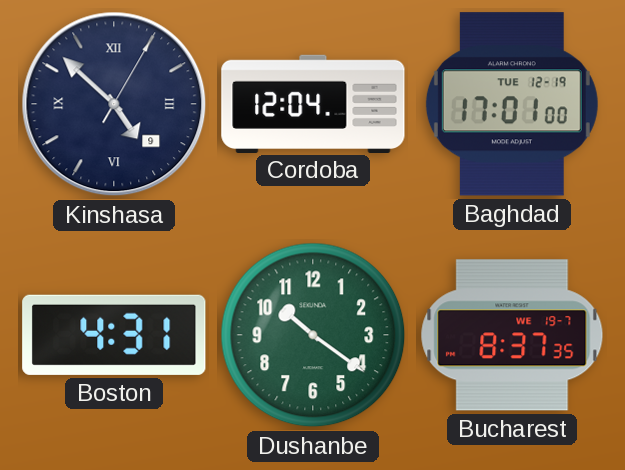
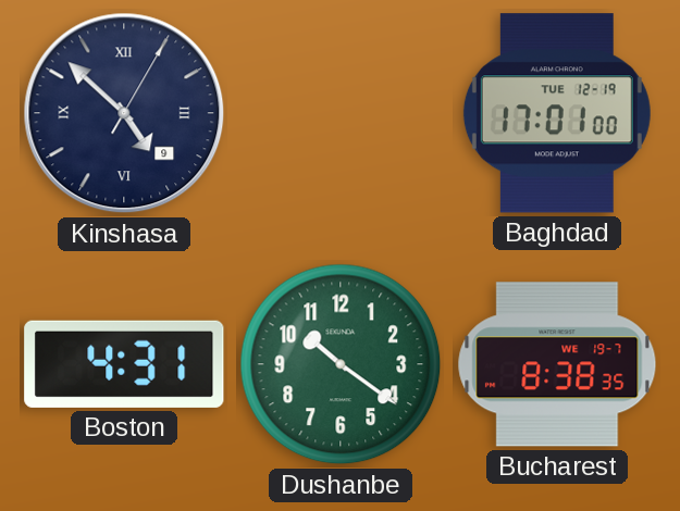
Cordoba: 12:04 -> none
Bucharest: 8:37 -> 8:38
